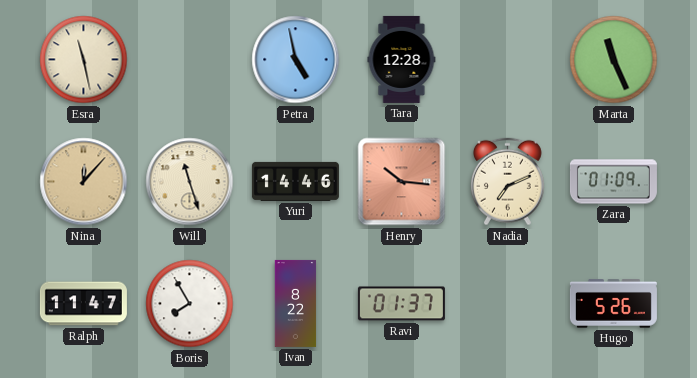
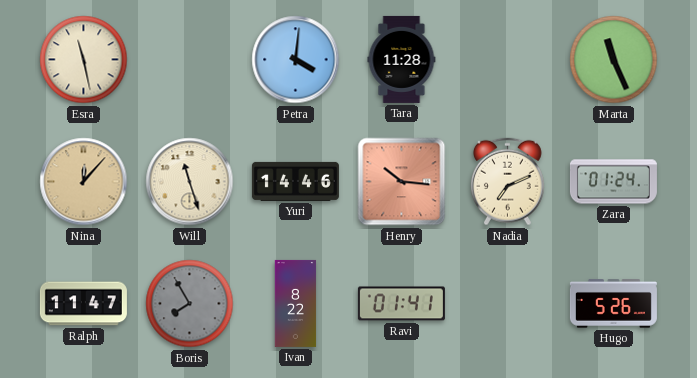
Petra: 4:58 -> 4:01
Tara: 12:28 -> 11:28
Zara: 01:09 -> 01:24
Boris dial: white -> grey
Ravi: 01:37 -> 01:41
